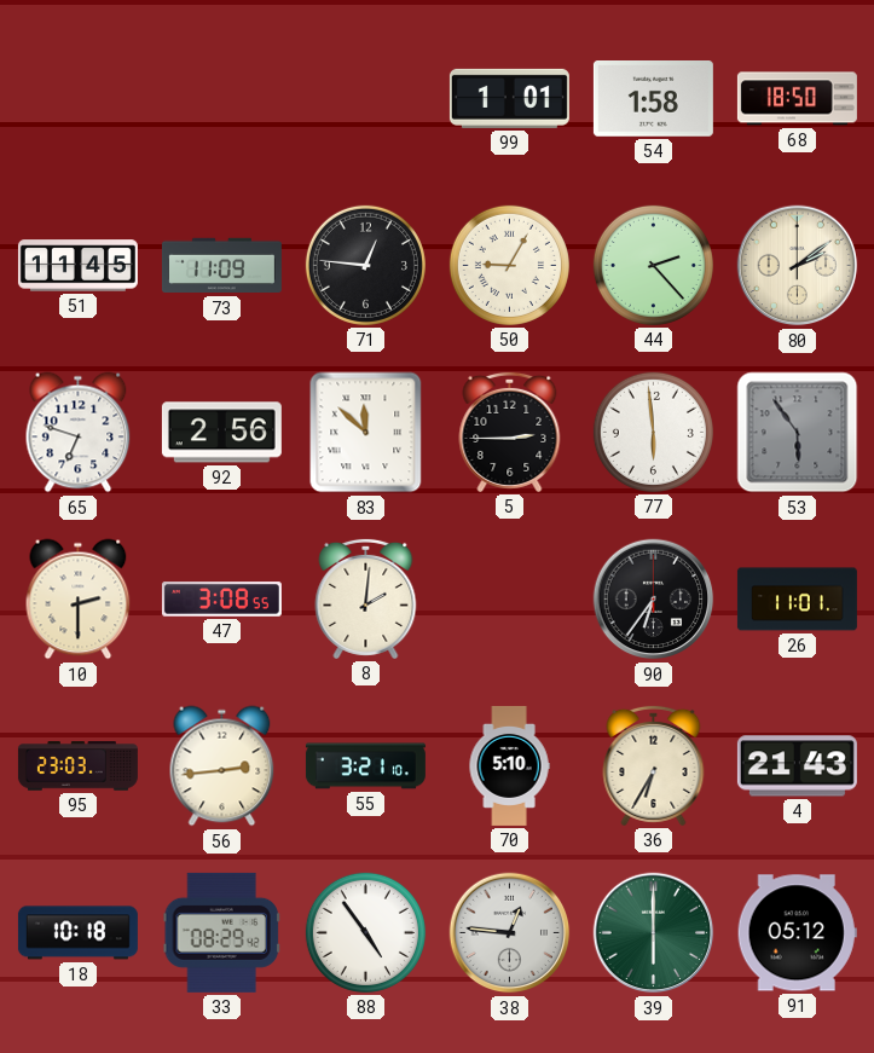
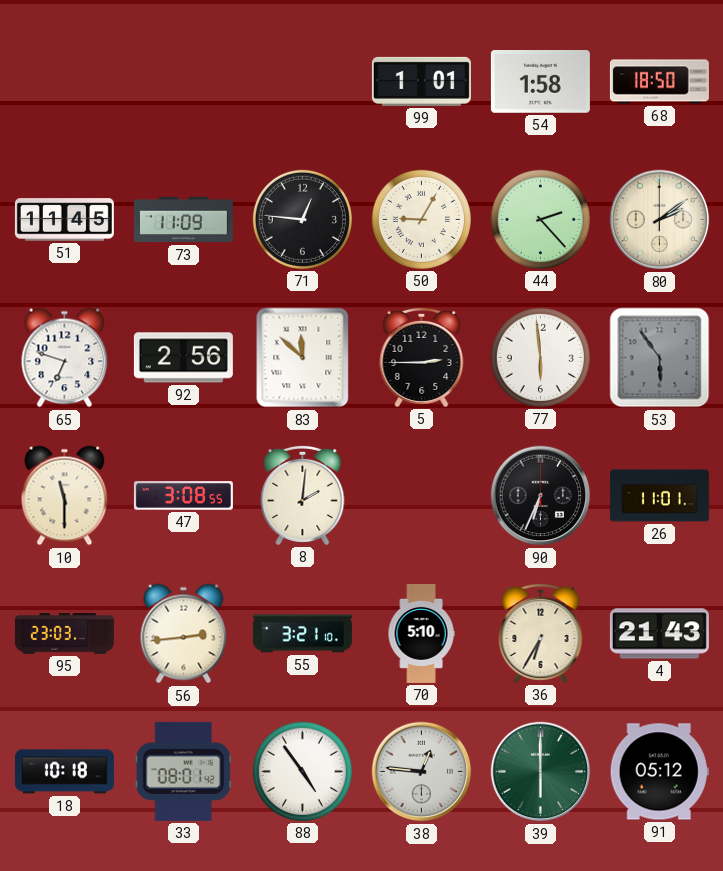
10: 2:30 -> 11:30
90: 6:36 -> 6:34
33: 08:29 -> 08:01
